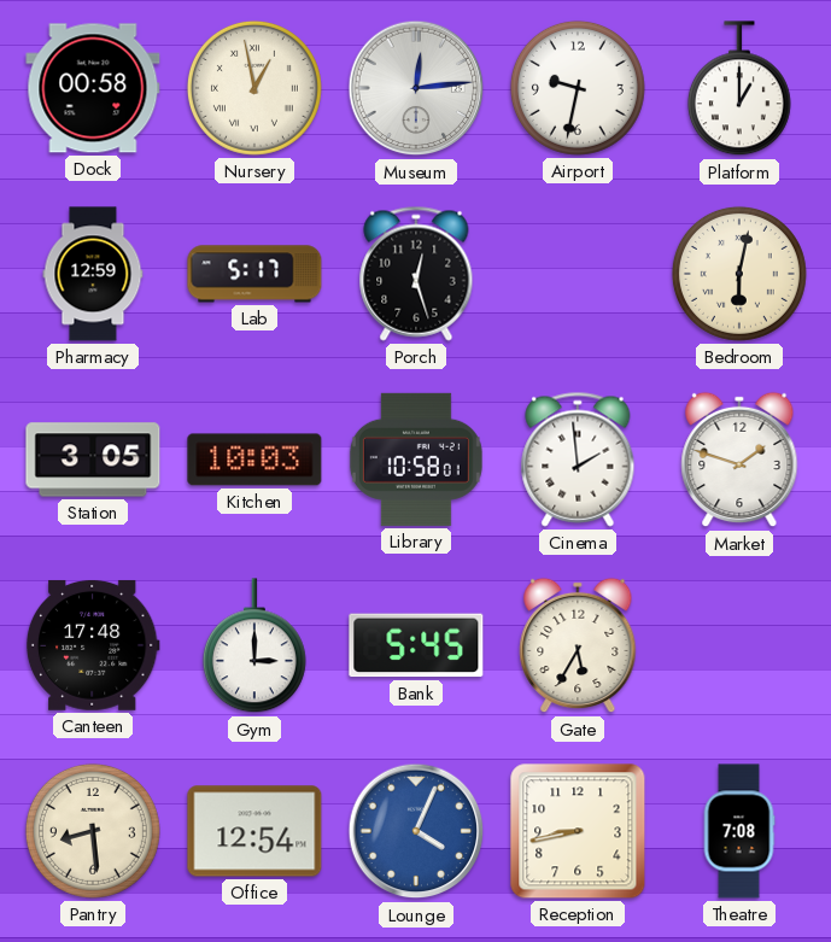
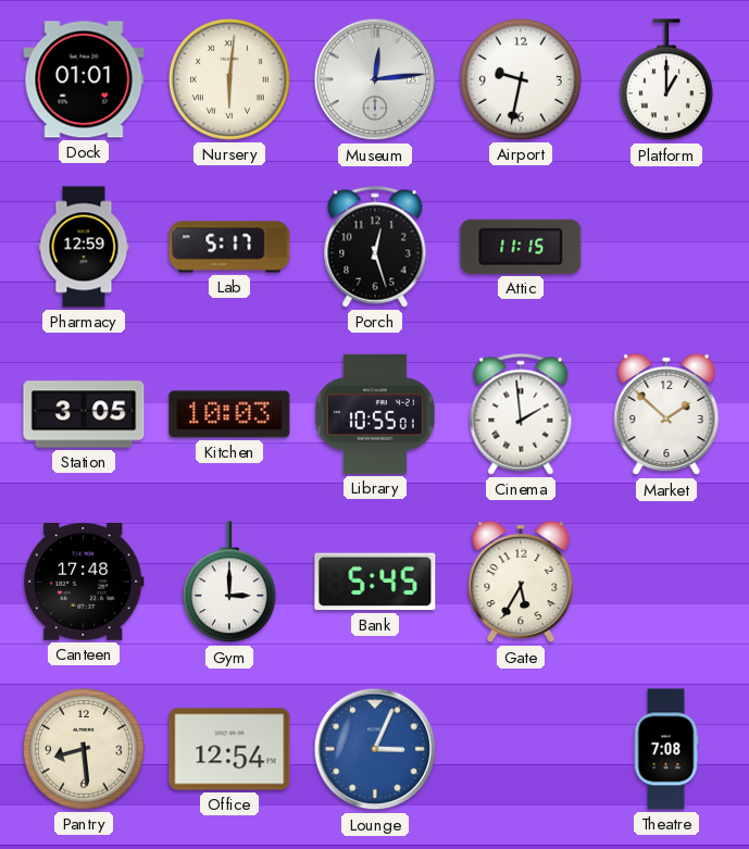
Dock: 00:58 -> 01:01
Nursery: 12:58 -> 6:01
Attic: none -> 11:15
Bedroom: 6:02 -> none
Library: 10:58 -> 10:55
Market: 1:48 -> 1:52
Lounge: 4:04 -> 3:04
Reception: 8:43 -> none
